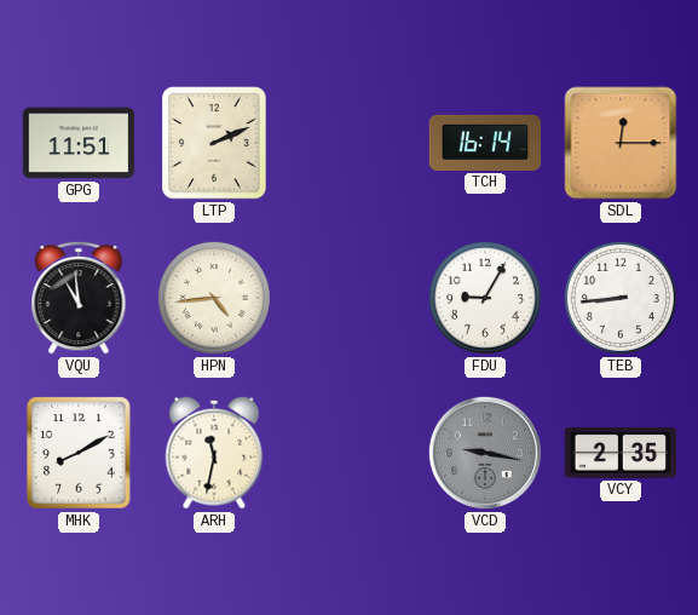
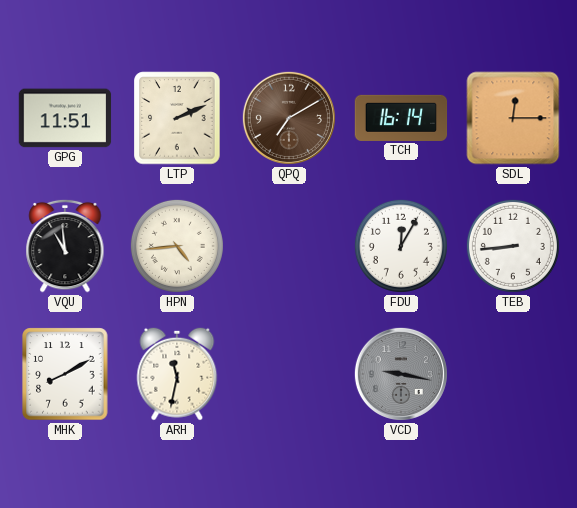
QPQ: none -> 7:10
FDU: 9:05 -> 12:05
VCY: 2:35 -> none
